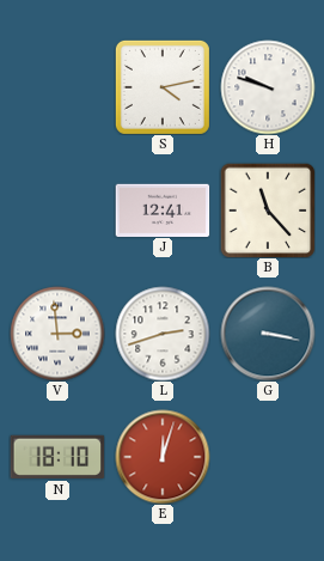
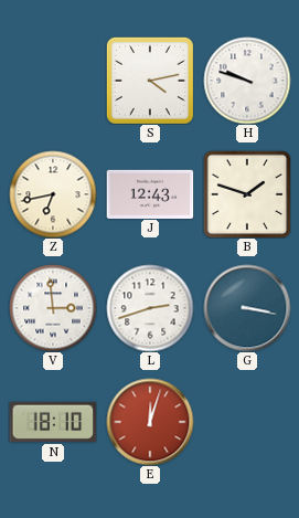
Z: none -> 6:43
J: 12:41 -> 12:43
B: 11:23 -> 1:48
